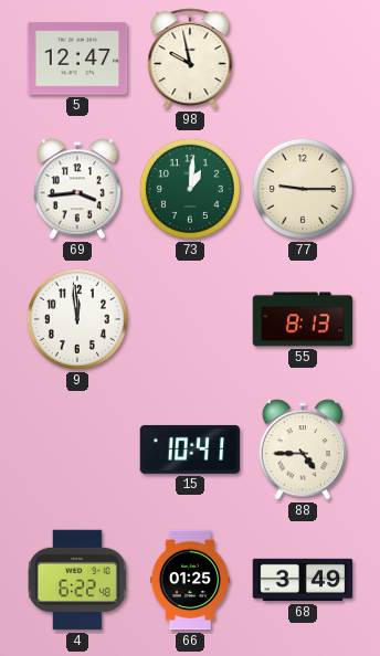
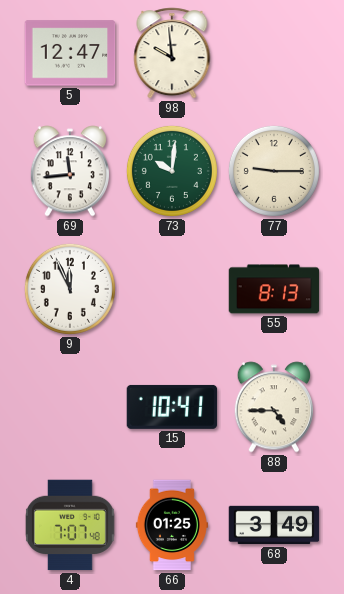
98: 9:58 -> 9:59
69: 3:44 -> 11:44
73: 1:01 -> 10:01
9: 11:59 -> 11:56
4: 6:22 -> 7:07
